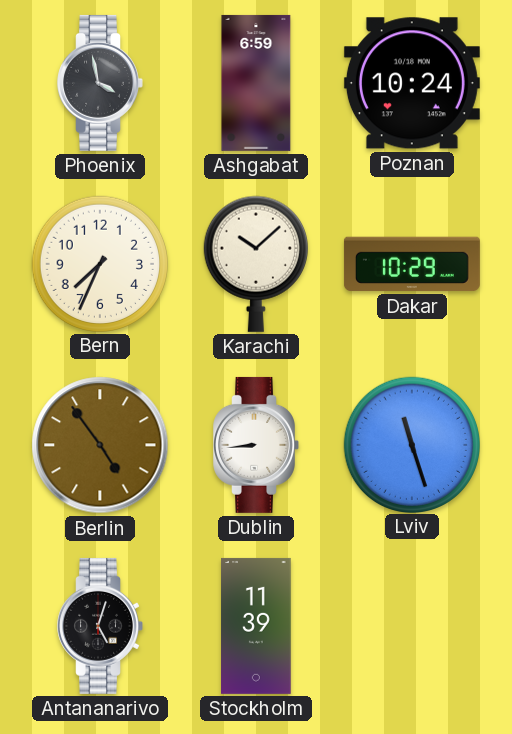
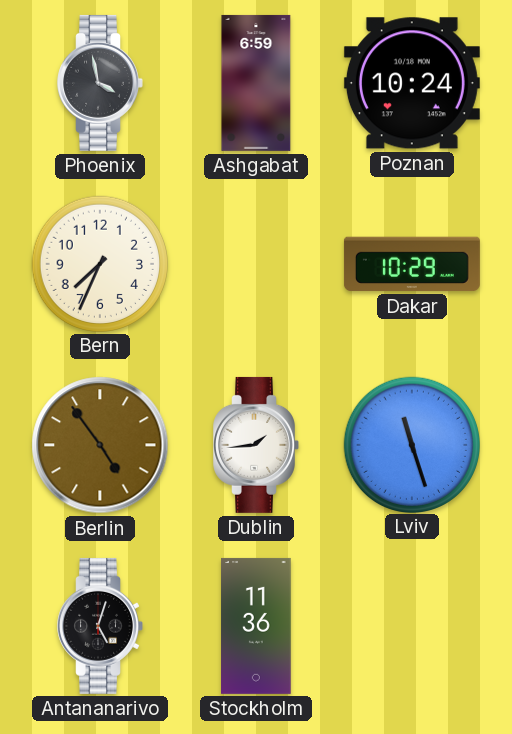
Karachi: 10:08 -> none
Dublin: 8:44 -> 1:44
Stockholm: 11:39 -> 11:36
